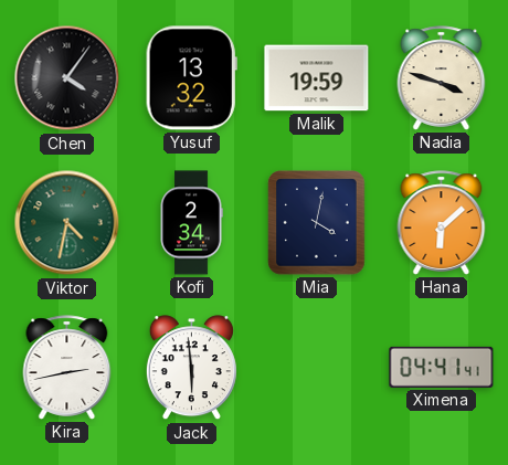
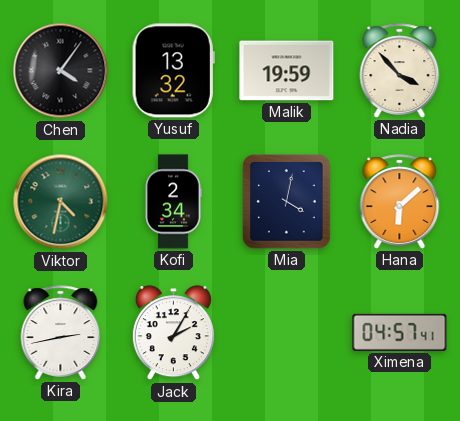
Nadia: 3:48 -> 3:53
Jack: 5:59 -> 2:05
Ximena: 04:41 -> 04:57
